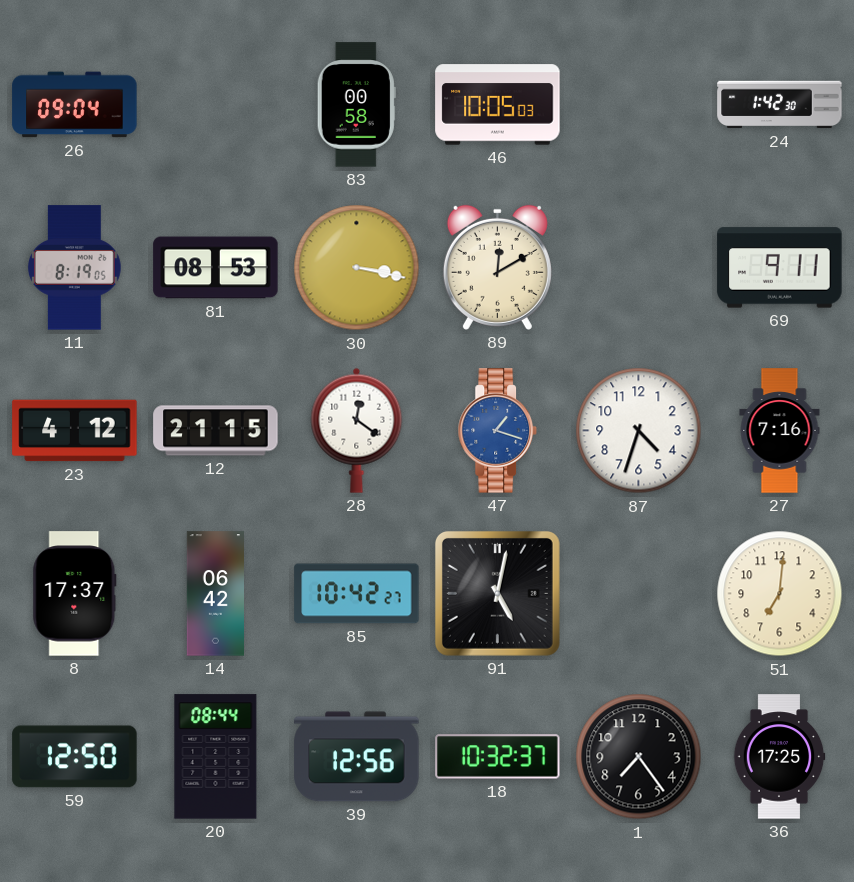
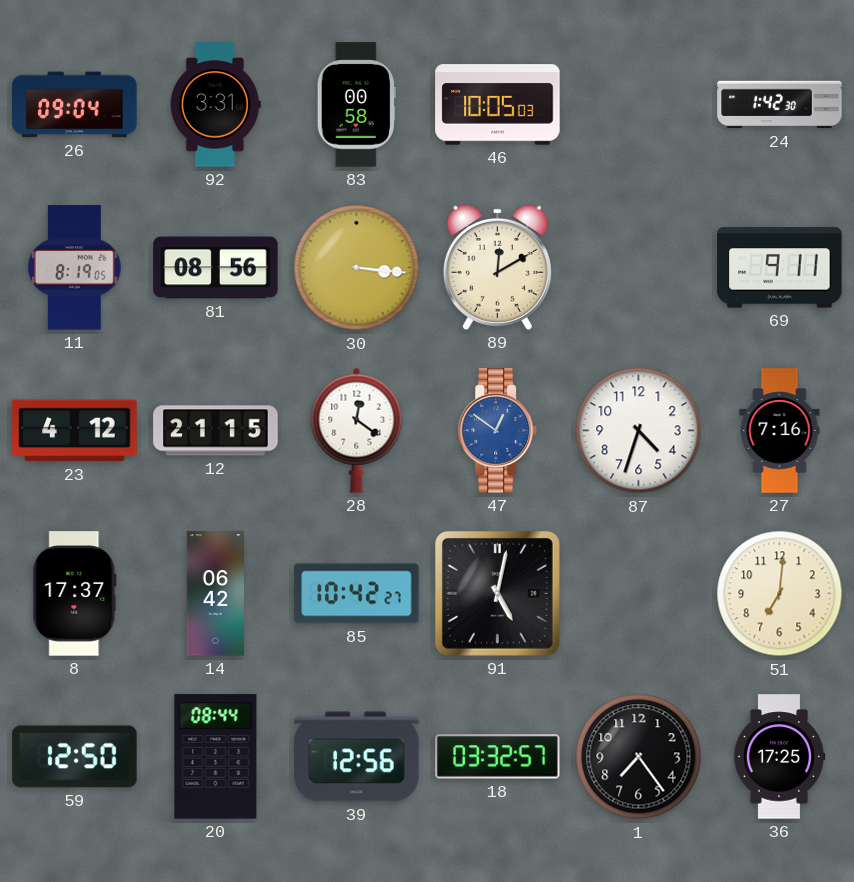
92: none -> 3:31
81: 08:53 -> 08:56
30: 3:17 -> 3:16
47: 1:18 -> 12:51
18: 10:32 -> 03:32
